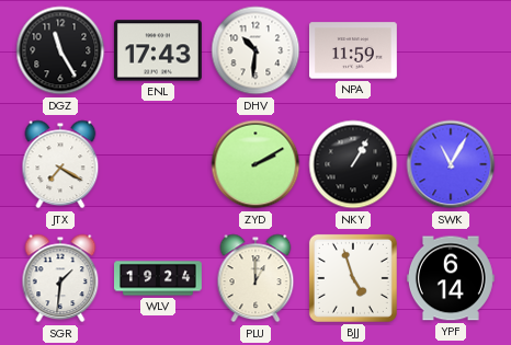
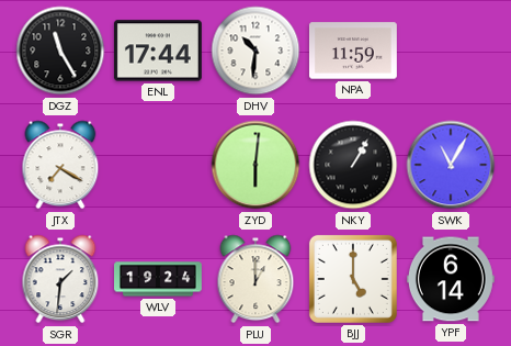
ENL: 17:43 -> 17:44
ZYD: 2:10 -> 6:01
BJJ: 4:57 -> 5:00
